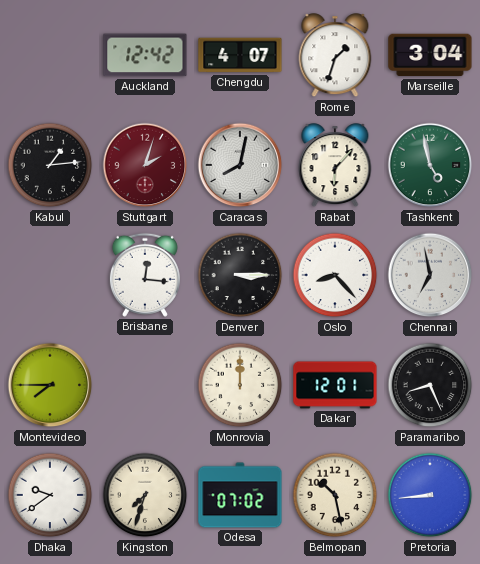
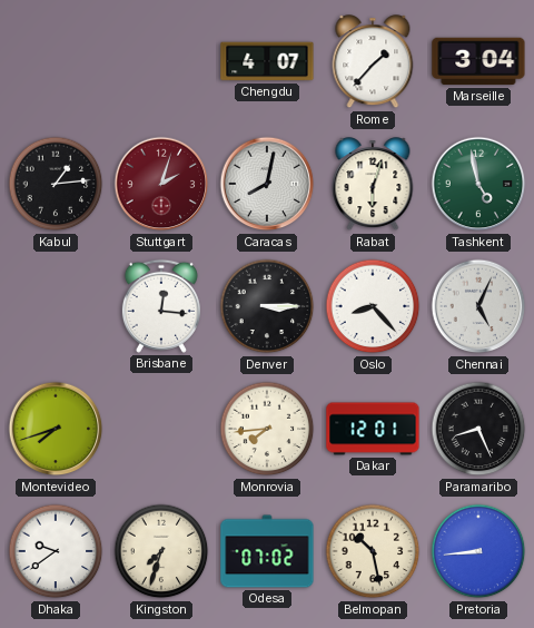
Auckland: 12:42 -> none
Rome: 1:33 -> 1:37
Rabat: 6:07 -> 6:03
Chennai: 6:58 -> 5:04
Montevideo: 7:45 -> 7:42
Monrovia: 12:00 -> 7:44
